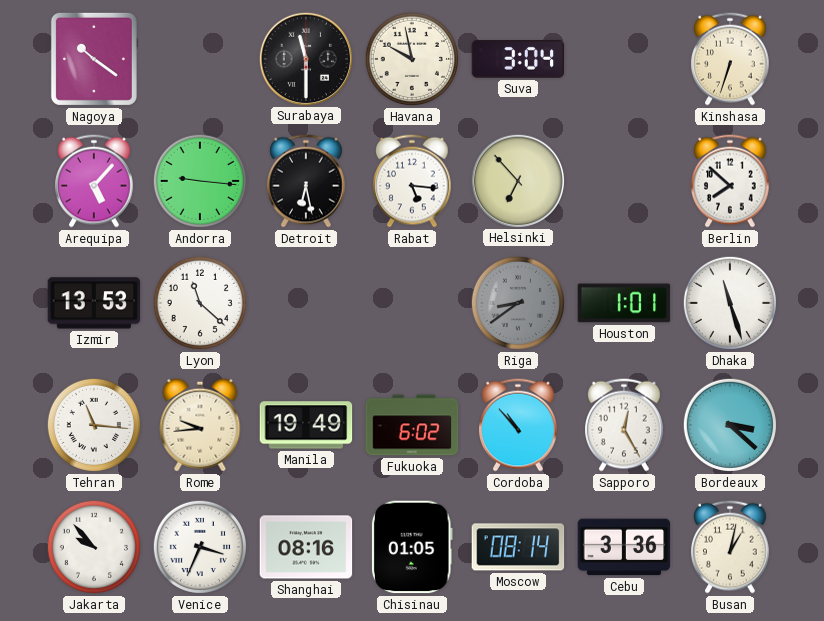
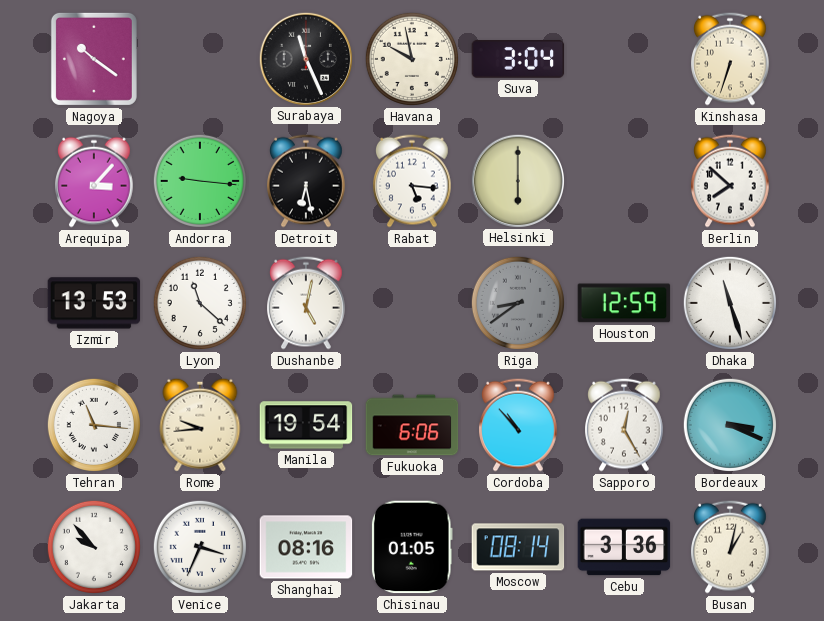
Surabaya: 11:30 -> 11:26
Arequipa: 5:07 -> 3:07
Helsinki: 6:53 -> 6:00
Dushanbe: none -> 5:02
Houston: 1:01 -> 12:59
Manila: 19:49 -> 19:54
Fukuoka: 6:02 -> 6:06
Bordeaux: 3:22 -> 3:19
